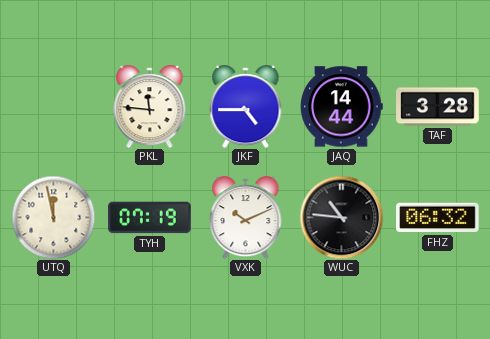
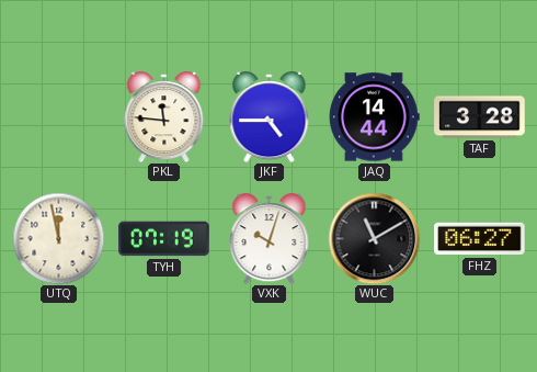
VXK: 10:11 -> 10:03
WUC: 10:46 -> 11:10
FHZ: 06:32 -> 06:27
